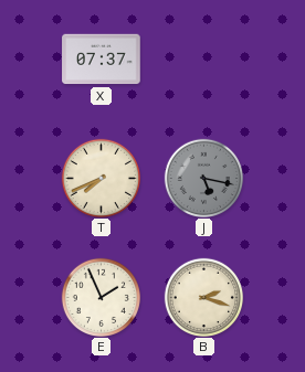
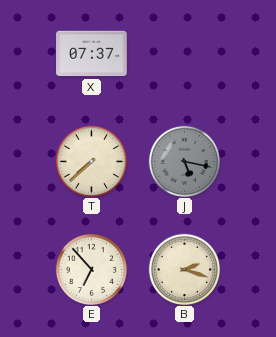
T: 7:41 -> 7:38
E: 1:56 -> 6:53
